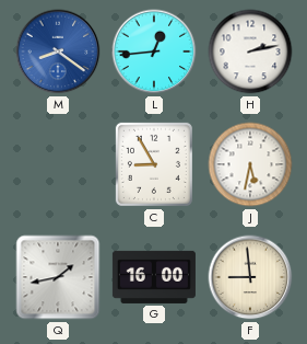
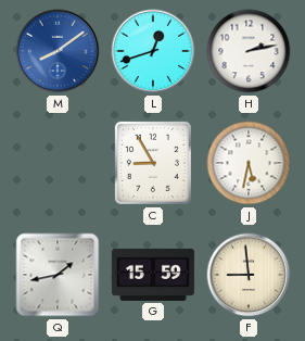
M: 8:21 -> 8:09
L: 12:44 -> 12:42
G: 16:00 -> 15:59
